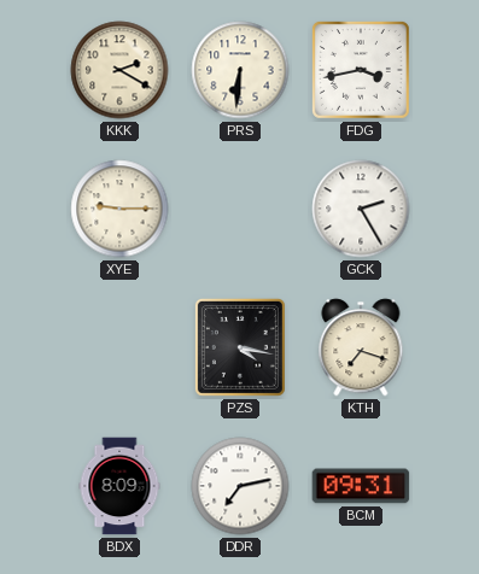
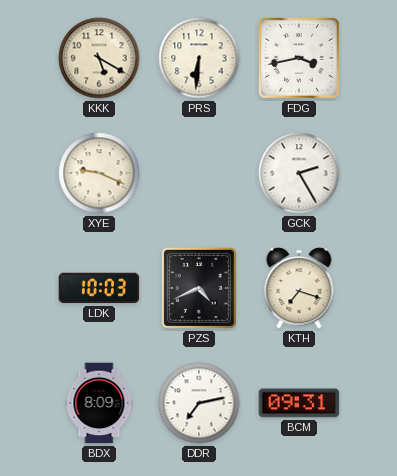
KKK: 2:20 -> 5:20
XYE: 9:15 -> 9:19
LDK: none -> 10:03
PZS: 4:17 -> 4:41
